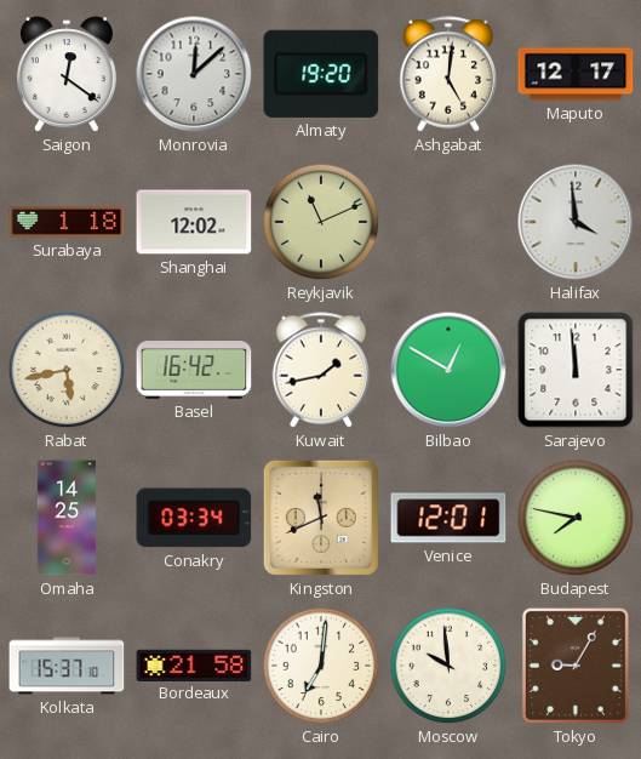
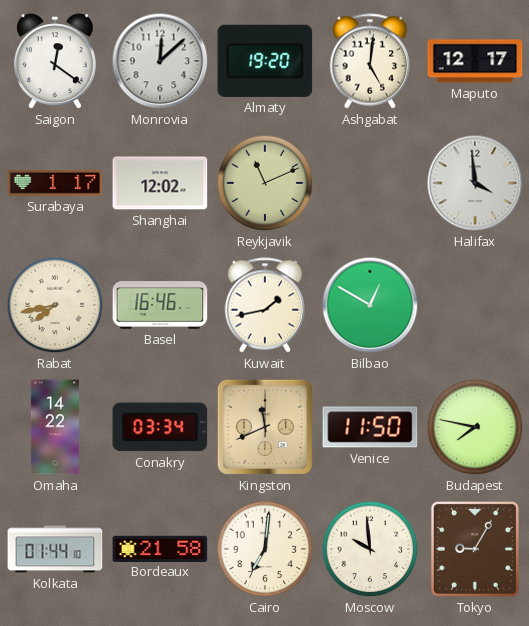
Surabaya: 1:18 -> 1:17
Rabat: 5:43 -> 7:43
Basel: 16:42 -> 16:46
Sarajevo: 11:59 -> none
Omaha: 14:25 -> 14:22
Venice: 12:01 -> 11:50
Kolkata: 15:37 -> 01:44
